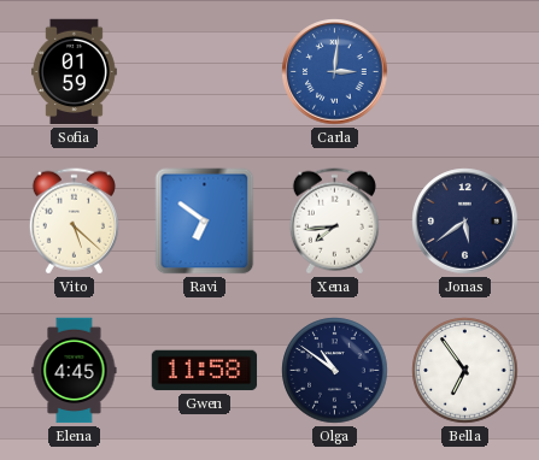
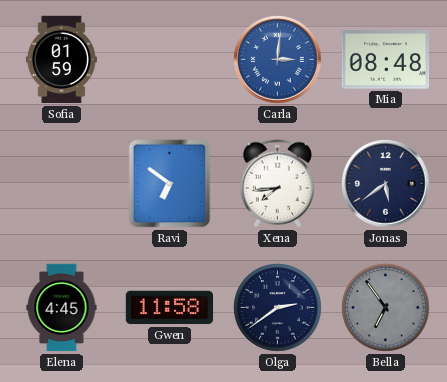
Mia: none -> 08:48
Vito: 5:22 -> none
Olga: 10:51 -> 2:39
Bella dial: white -> grey
